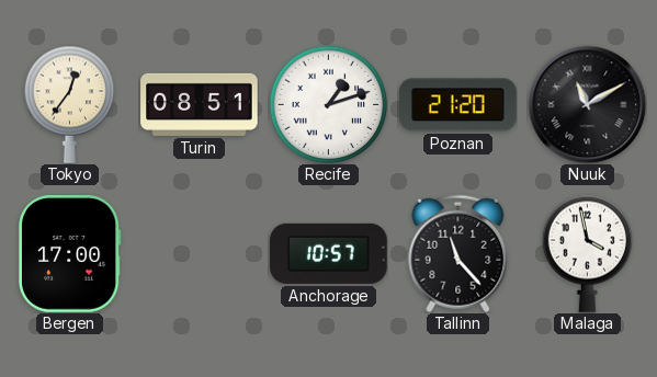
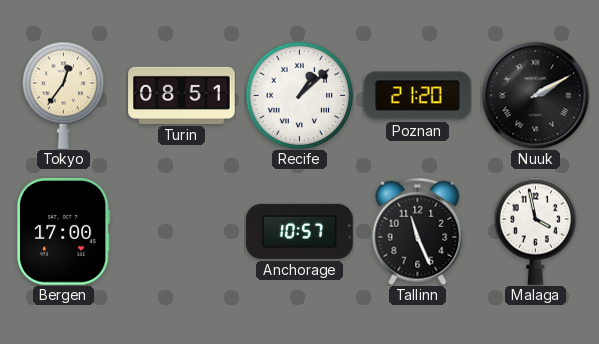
Recife: 1:12 -> 1:08
Nuuk: 11:10 -> 2:10
Tallinn: 11:23 -> 11:26
